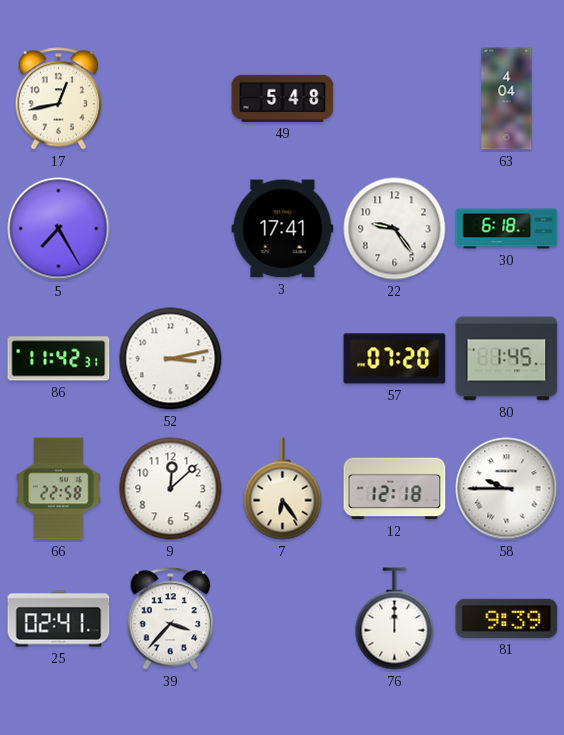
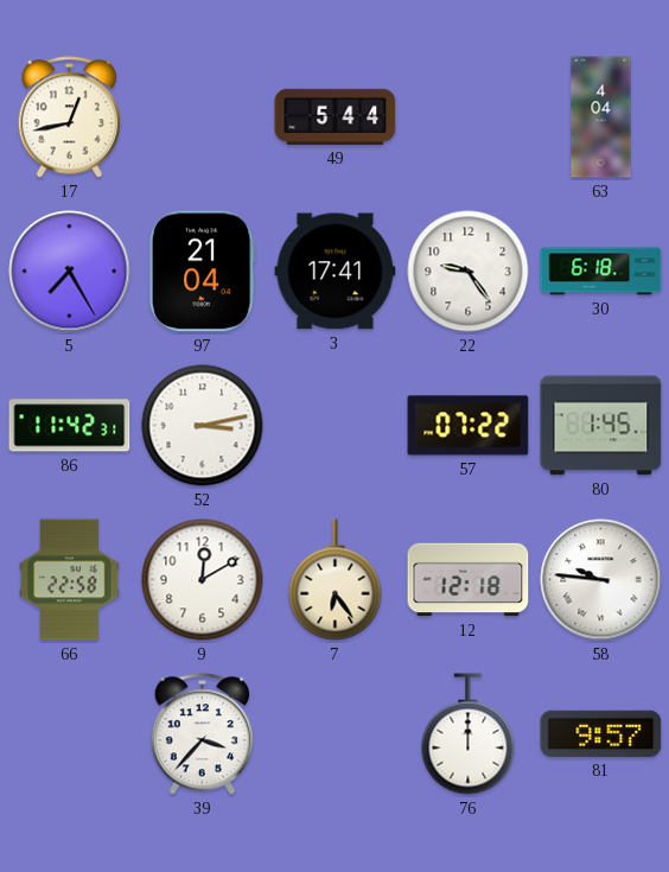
49: 5:48 -> 5:44
97: none -> 21:04
57: 07:20 -> 07:22
9: 12:08 -> 12:10
58: 9:45 -> 9:46
25: 02:41 -> none
81: 9:39 -> 9:57
